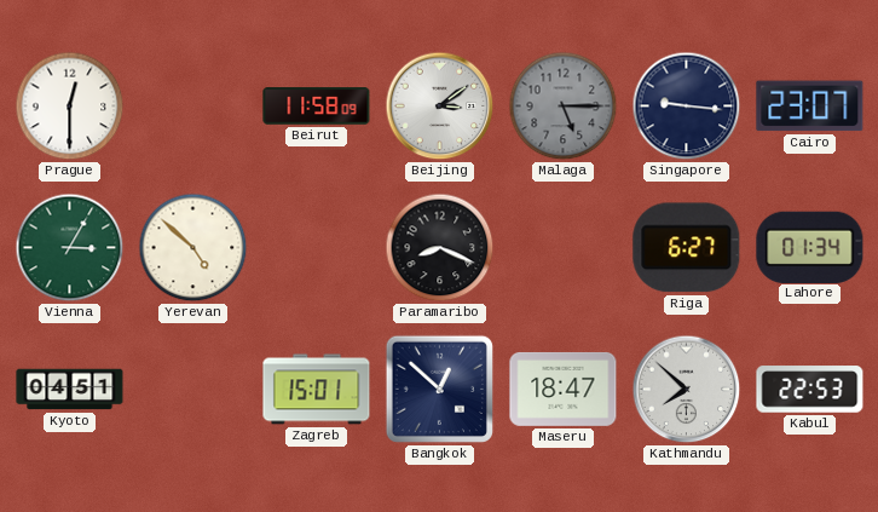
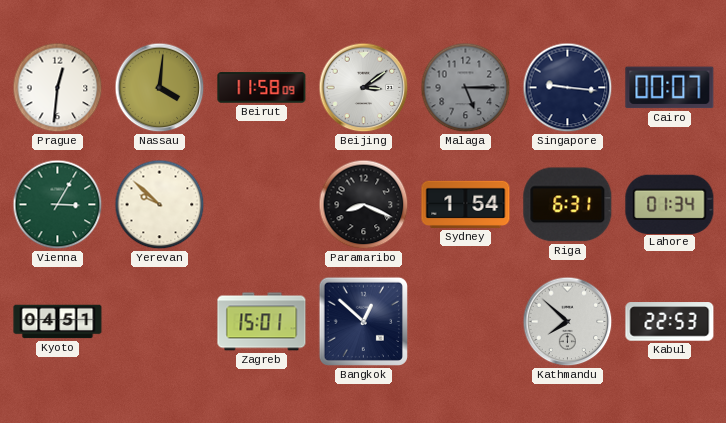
Prague: 12:30 -> 12:31
Nassau: none -> 4:01
Cairo: 23:07 -> 00:07
Yerevan: 4:52 -> 9:52
Sydney: none -> 1:54
Riga: 6:27 -> 6:31
Maseru: 18:47 -> none
